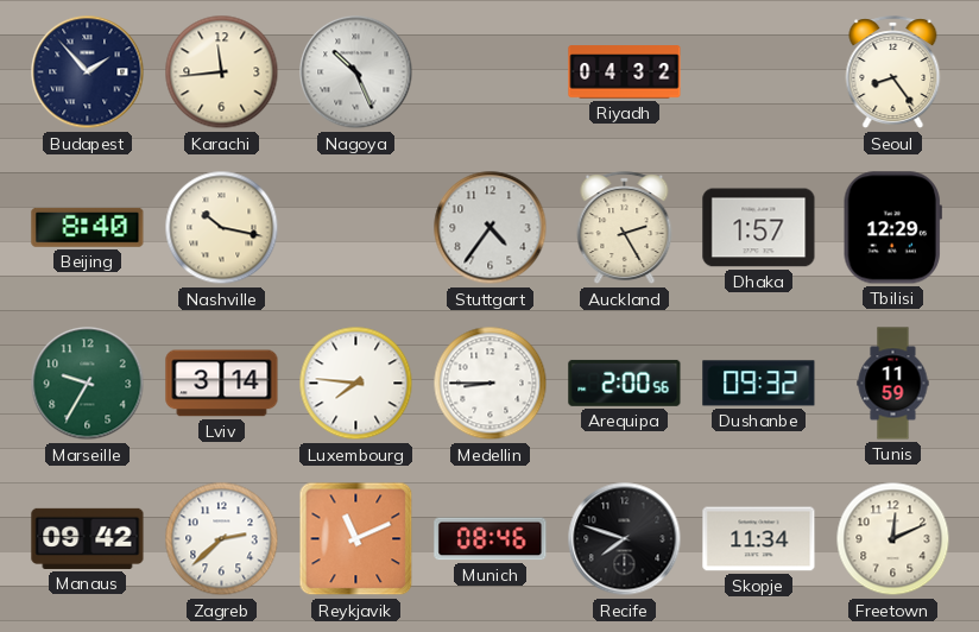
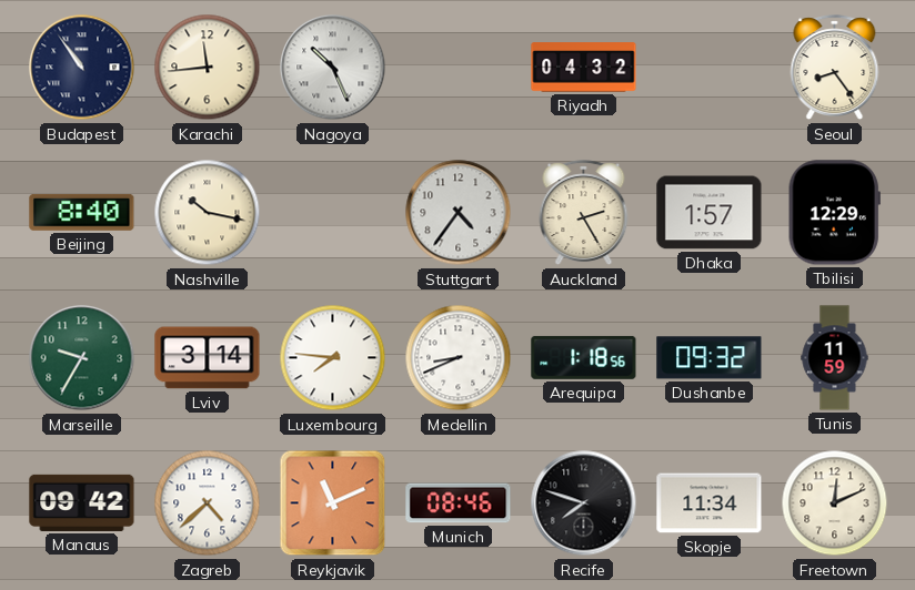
Budapest: 1:53 -> 10:54
Medellin: 8:45 -> 8:41
Arequipa: 2:00 -> 1:18
Zagreb: 2:38 -> 4:38
